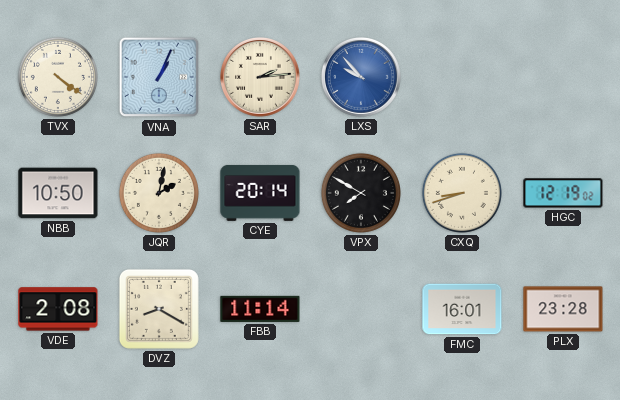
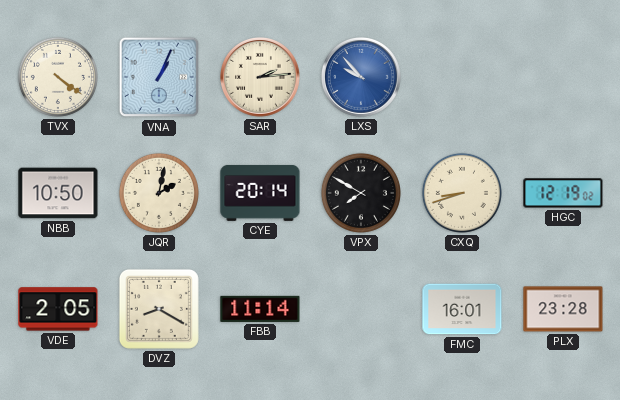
VDE: 2:08 -> 2:05
